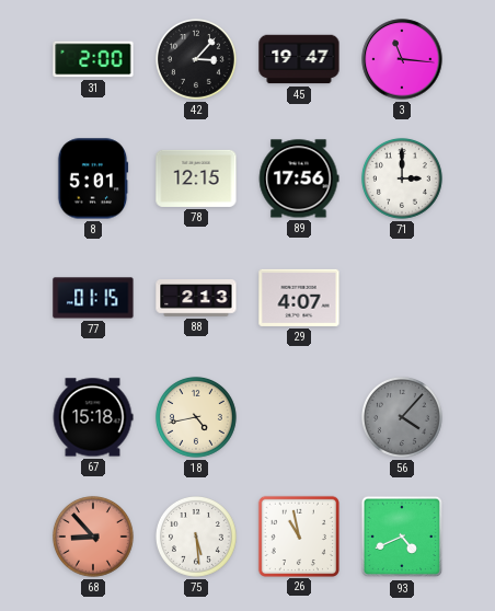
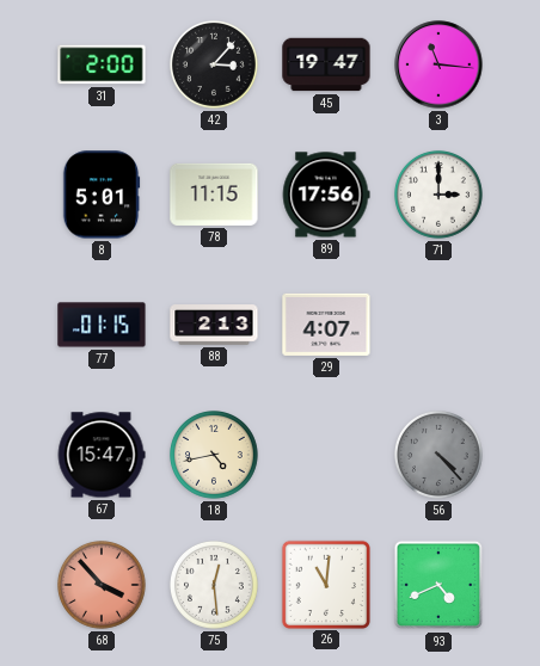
78: 12:15 -> 11:15
67: 15:18 -> 15:47
56: 4:07 -> 4:23
68: 8:53 -> 3:53
75: 5:29 -> 12:29
26: 10:58 -> 11:01
